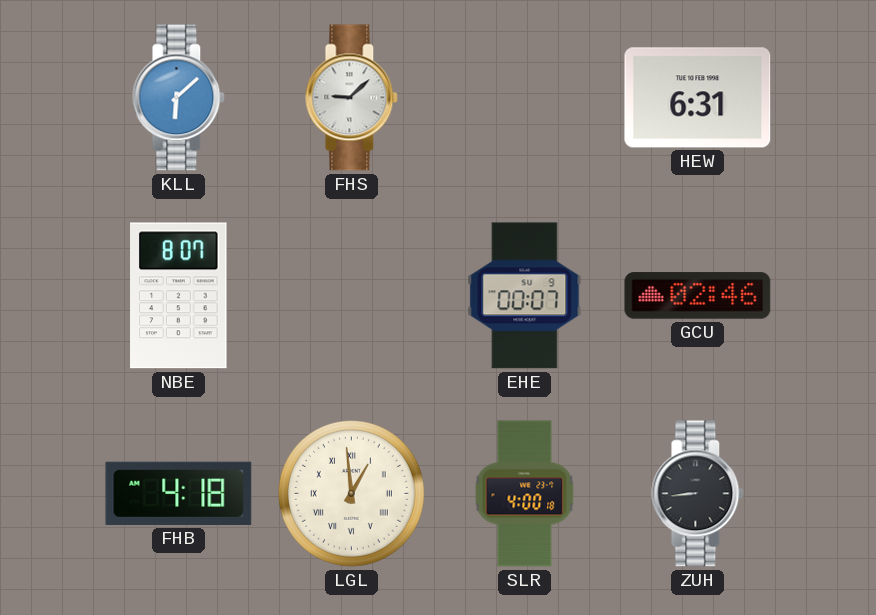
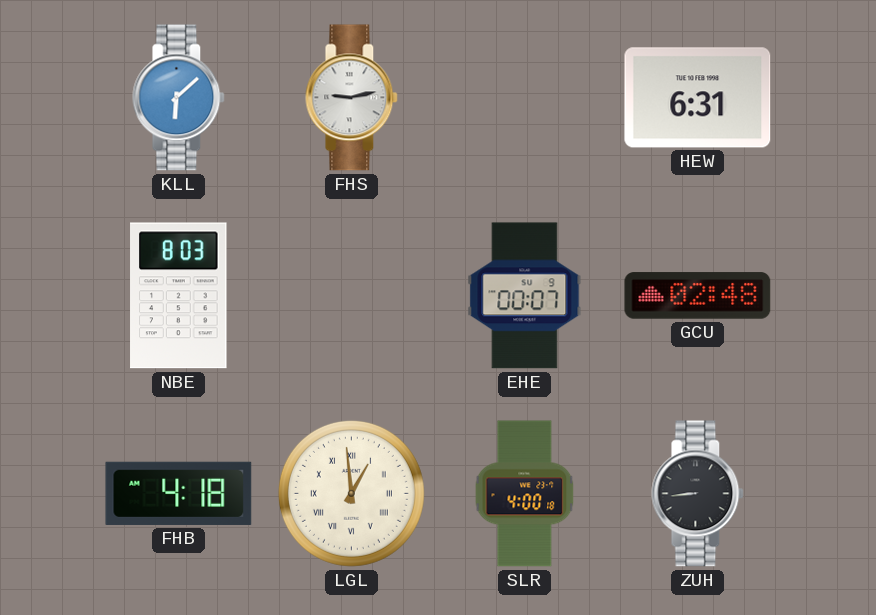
FHS: 9:08 -> 9:13
NBE: 8:07 -> 8:03
GCU: 02:46 -> 02:48
